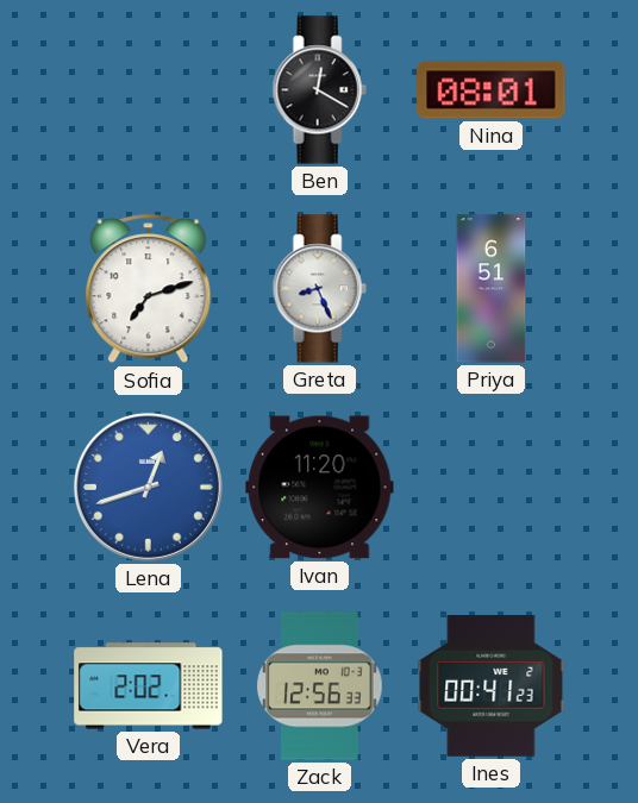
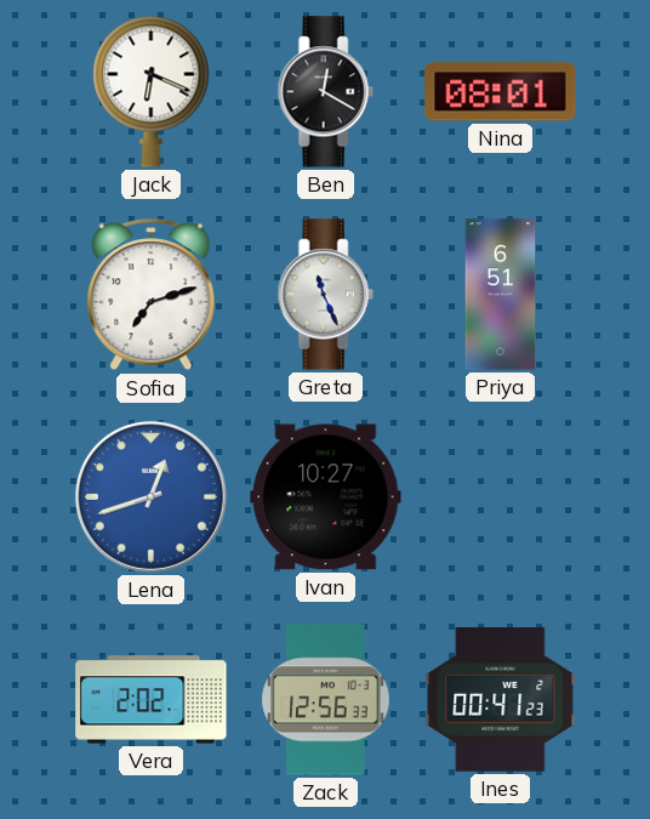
Jack: none -> 6:19
Greta: 8:26 -> 11:26
Ivan: 11:20 -> 10:27
